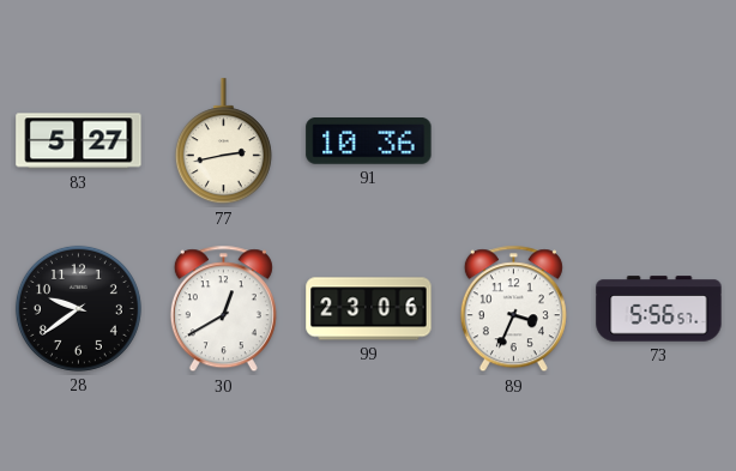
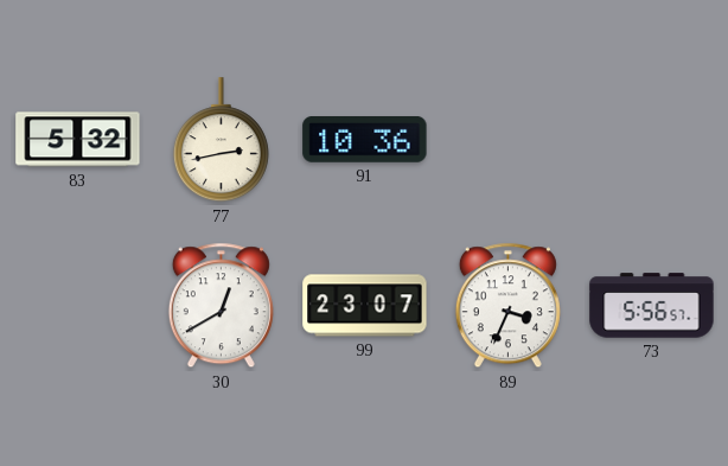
83: 5:27 -> 5:32
28: 9:39 -> none
99: 23:06 -> 23:07
